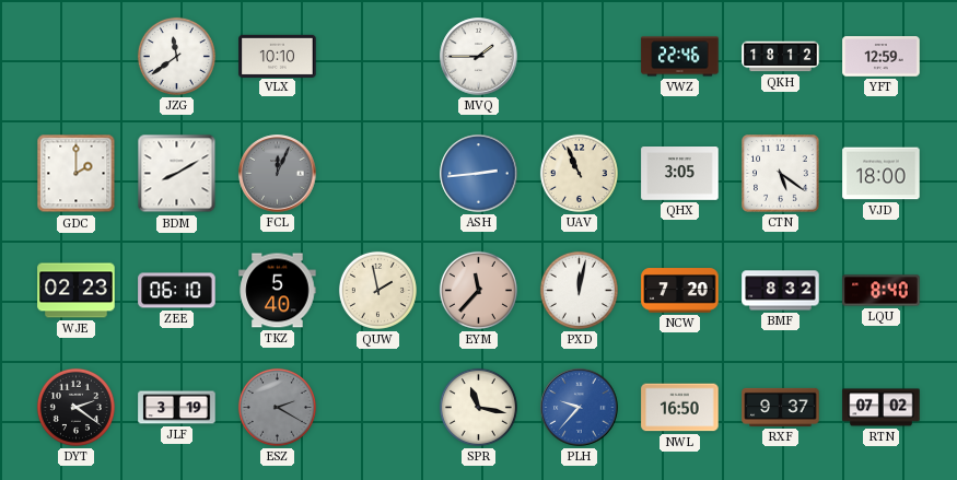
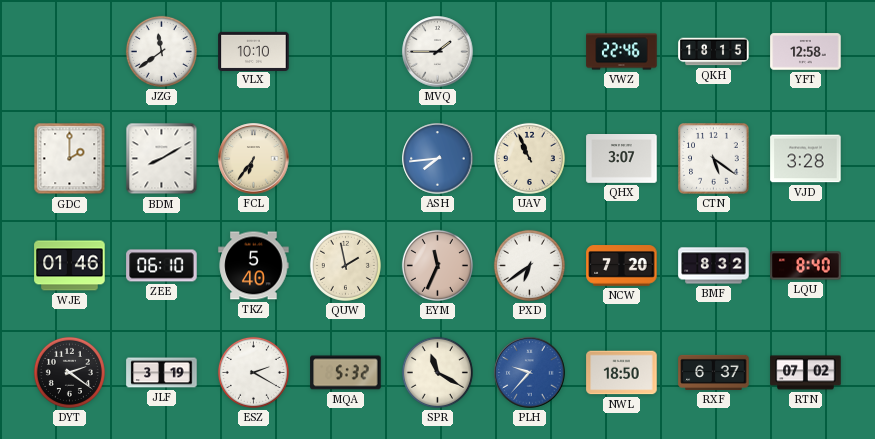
QKH: 18:12 -> 18:15
YFT: 12:59 -> 12:58
FCL: 12:04 -> 6:36
FCL dial: grey -> cream
ASH: 2:44 -> 7:44
QHX: 3:05 -> 3:07
VJD: 18:00 -> 3:28
WJE: 02:23 -> 01:46
EYM: 11:37 -> 11:34
PXD: 12:02 -> 6:39
ESZ dial: grey -> white
MQA: none -> 5:32
SPR: 11:17 -> 11:20
NWL: 16:50 -> 18:50
RXF: 9:37 -> 6:37
